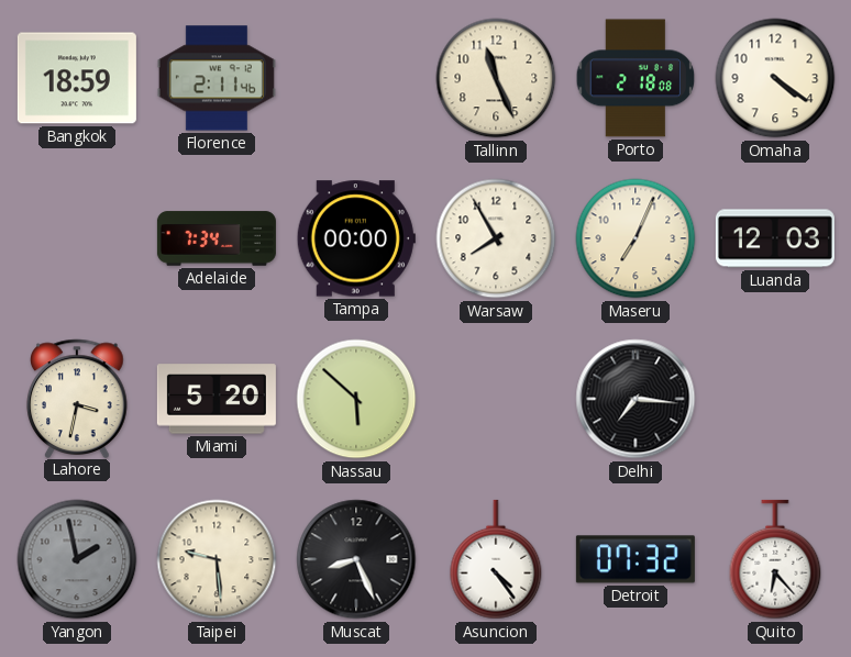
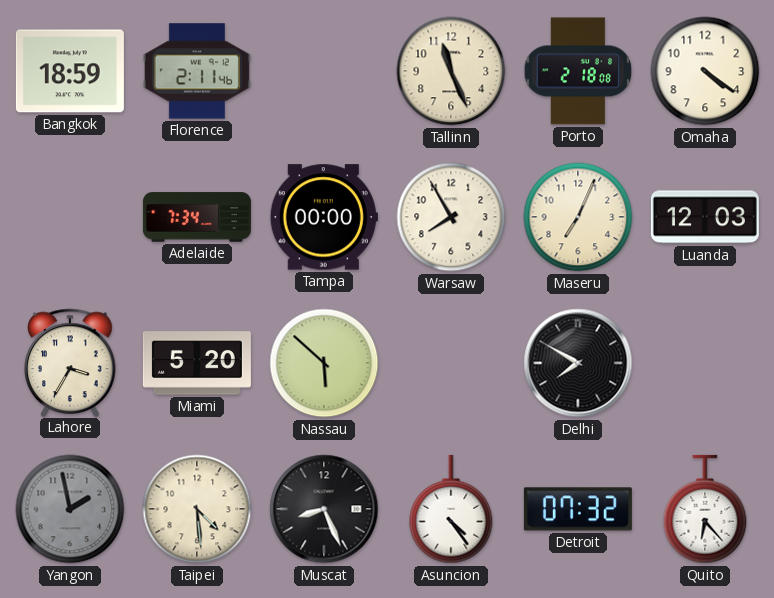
Lahore: 3:32 -> 3:35
Delhi: 7:16 -> 7:50
Taipei: 9:29 -> 4:29
